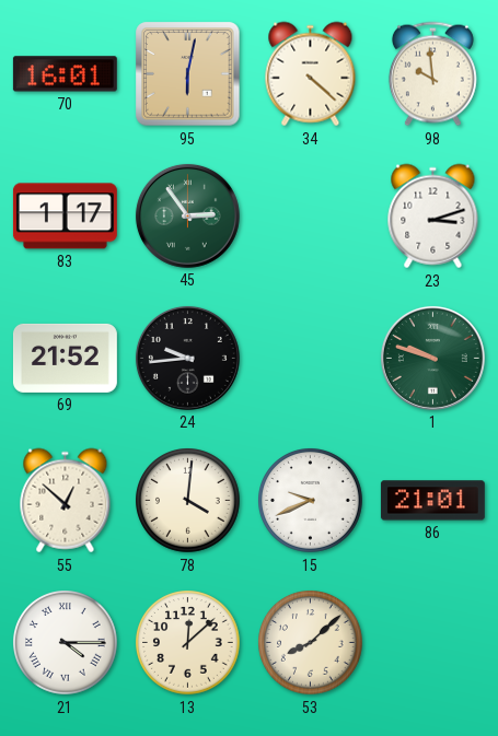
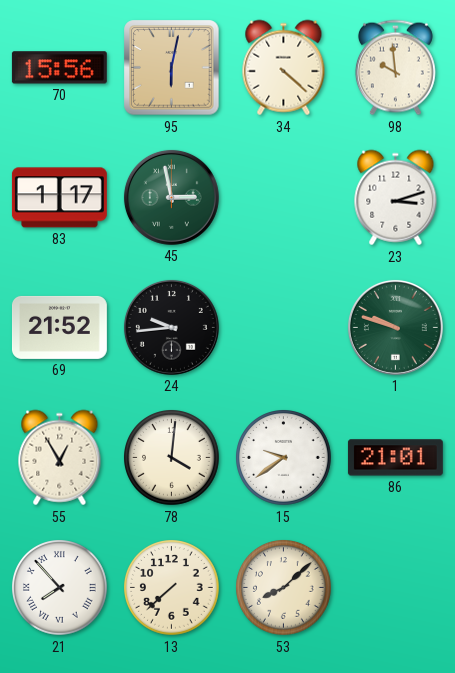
70: 16:01 -> 15:56
45: 2:54 -> 2:58
55: 12:52 -> 12:55
15: 9:41 -> 9:39
21: 4:15 -> 7:53
13: 12:08 -> 7:38
